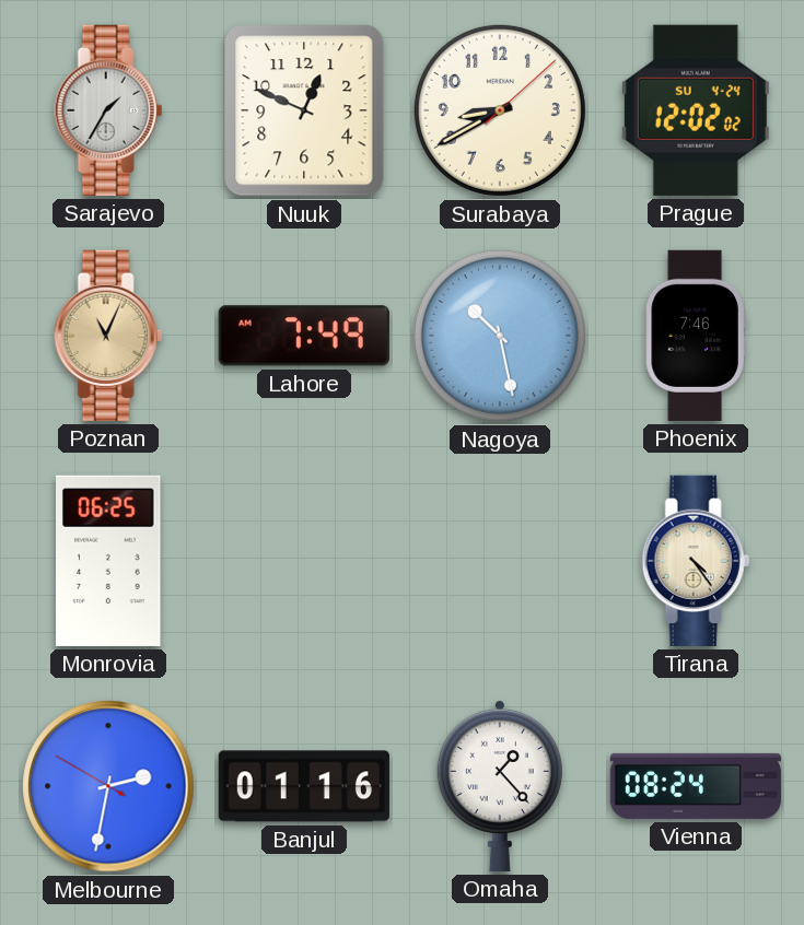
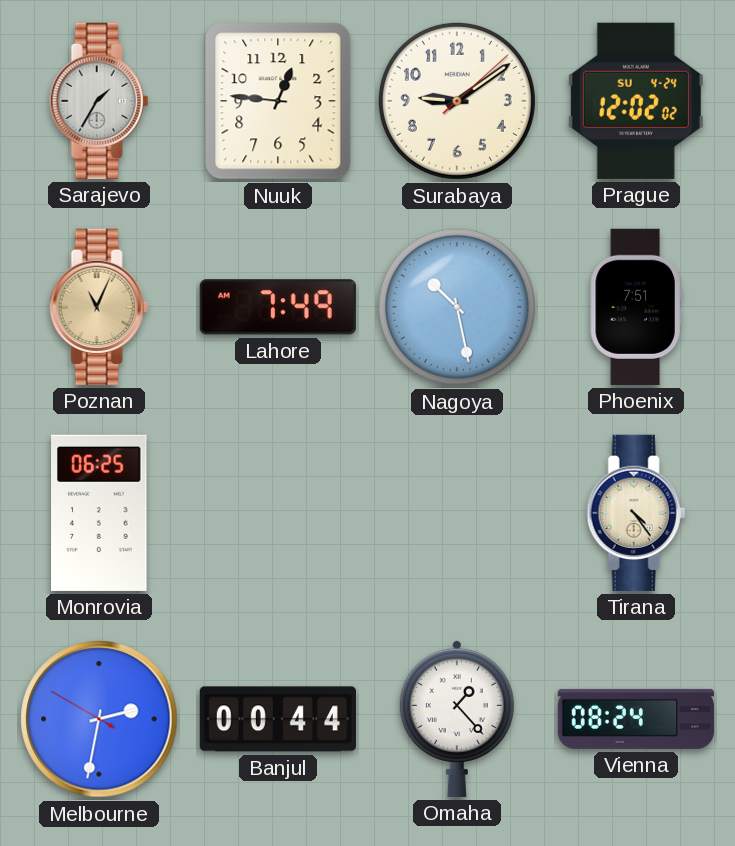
Nuuk: 12:49 -> 12:46
Surabaya: 8:40 -> 9:09
Phoenix: 7:46 -> 7:51
Banjul: 01:16 -> 00:44
